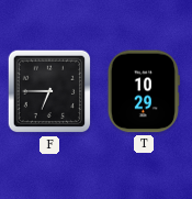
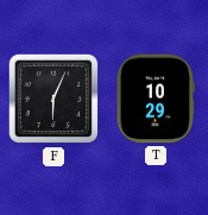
F: 6:45 -> 6:04
